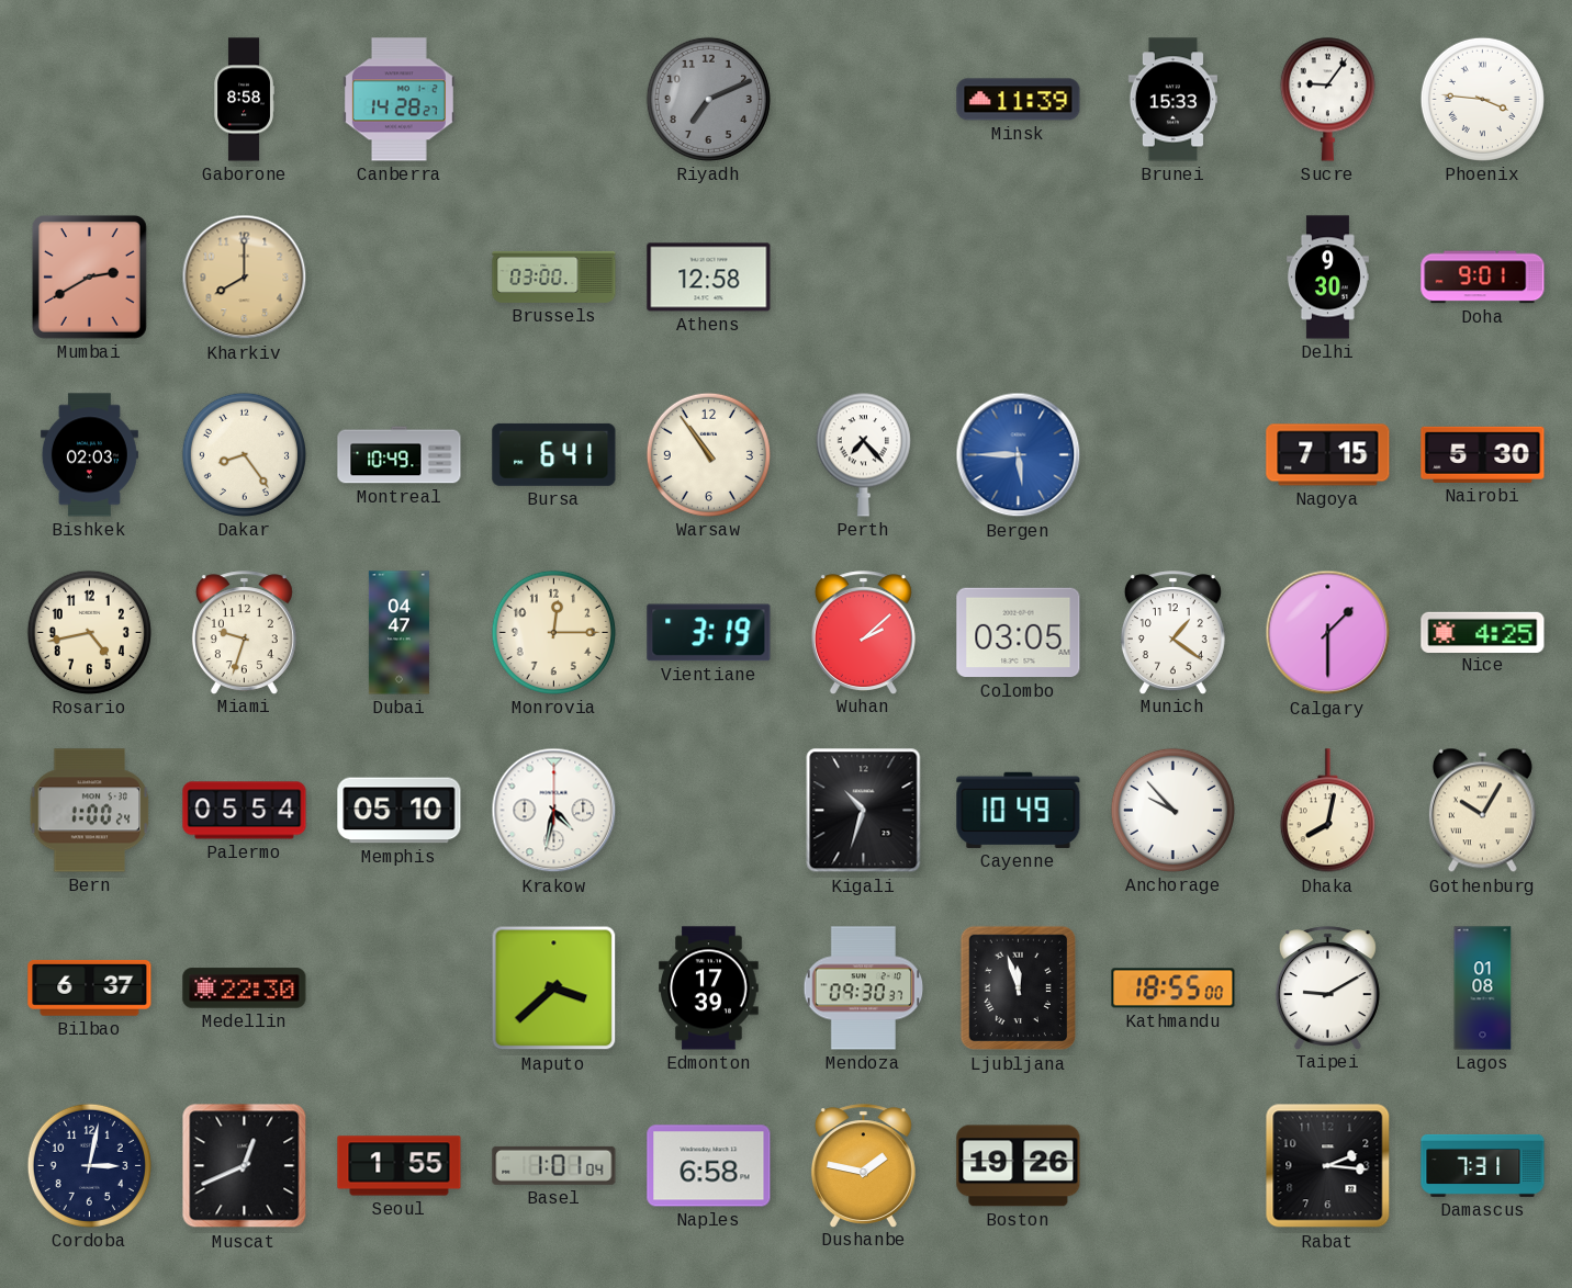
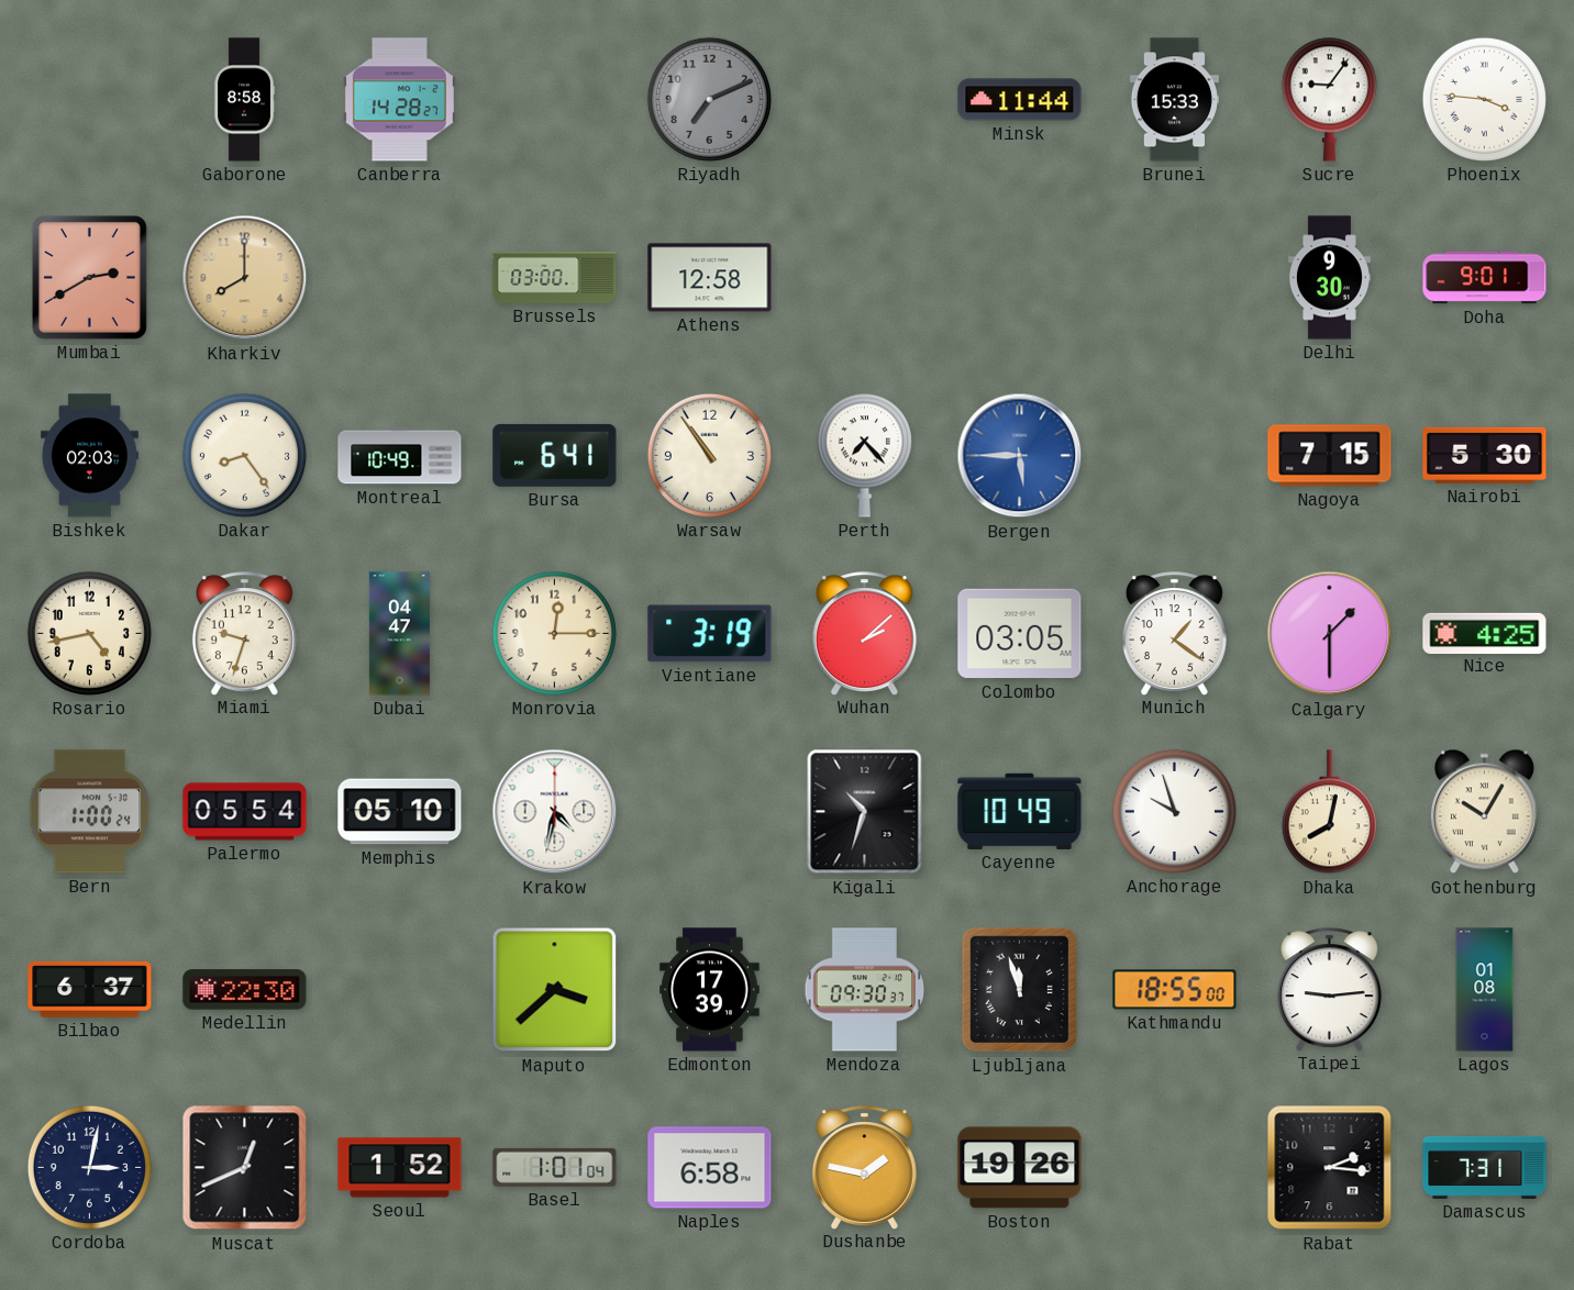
Minsk: 11:39 -> 11:44
Anchorage: 9:53 -> 9:57
Taipei: 9:10 -> 9:14
Seoul: 1:55 -> 1:52
